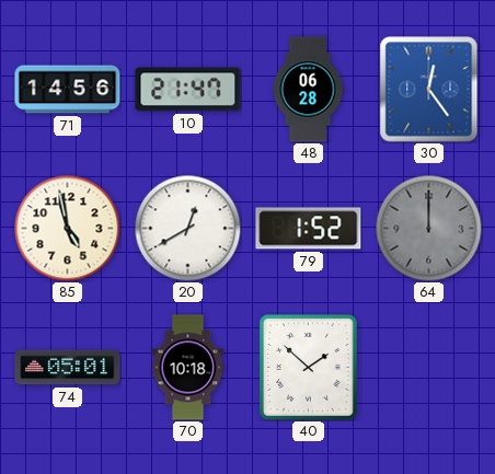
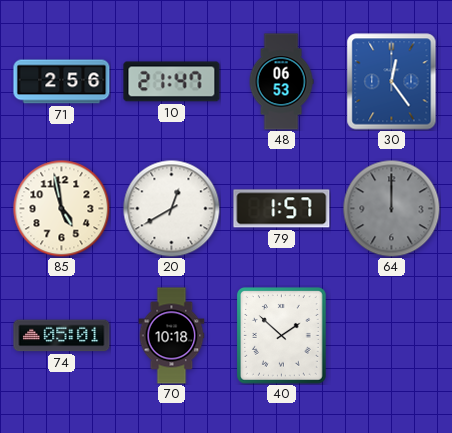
71: 14:56 -> 2:56
48: 06:28 -> 06:53
79: 1:52 -> 1:57
